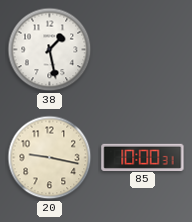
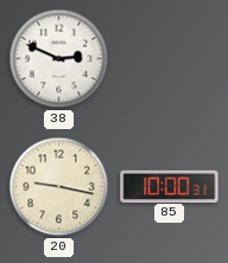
38: 1:28 -> 2:49
